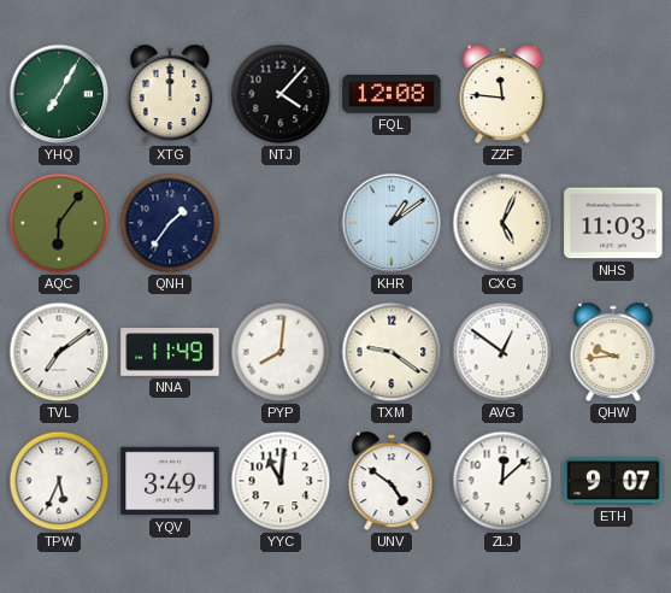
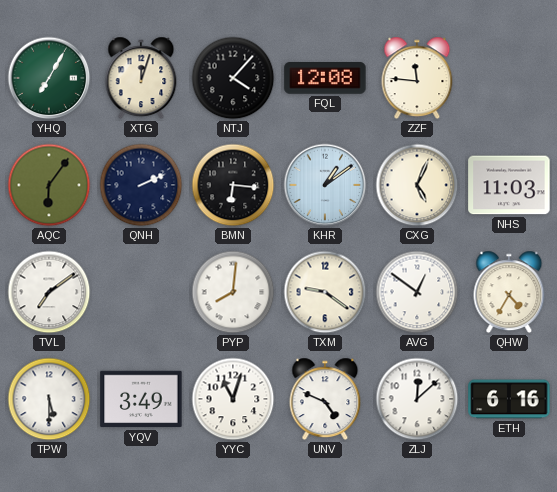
XTG: 12:00 -> 12:03
QNH: 1:36 -> 2:11
BMN: none -> 6:16
NNA: 11:49 -> none
QHW: 9:44 -> 4:35
TPW: 5:34 -> 5:30
YYC: 11:01 -> 11:03
UNV: 4:51 -> 4:49
ETH: 9:07 -> 6:16
